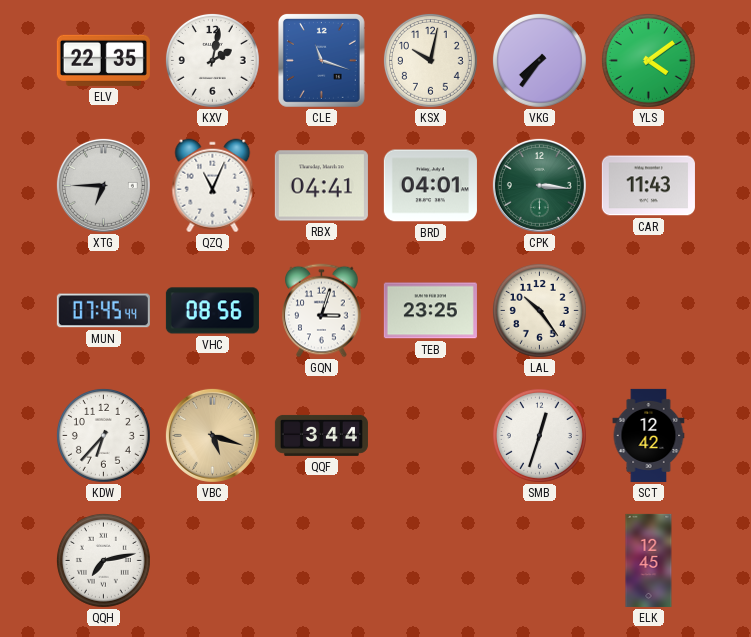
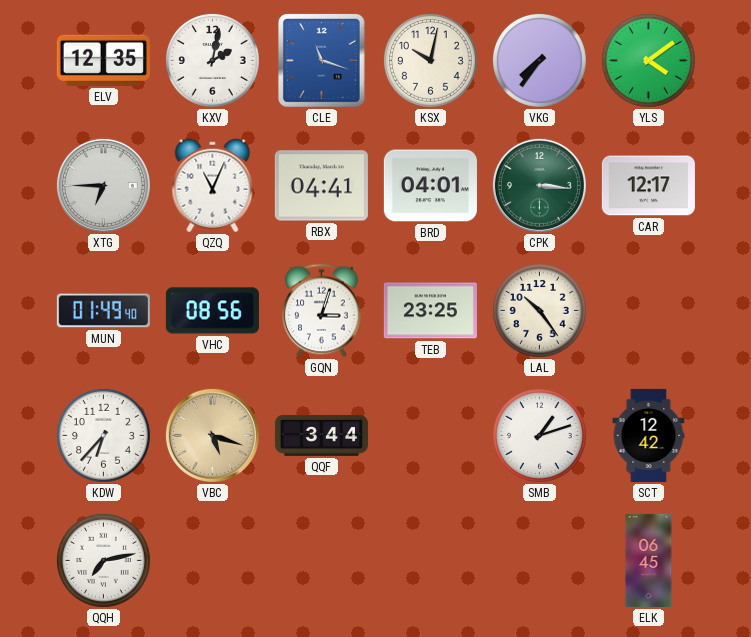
ELV: 22:35 -> 12:35
CAR: 11:43 -> 12:17
MUN: 07:45 -> 01:49
SMB: 12:33 -> 1:12
ELK: 12:45 -> 06:45
